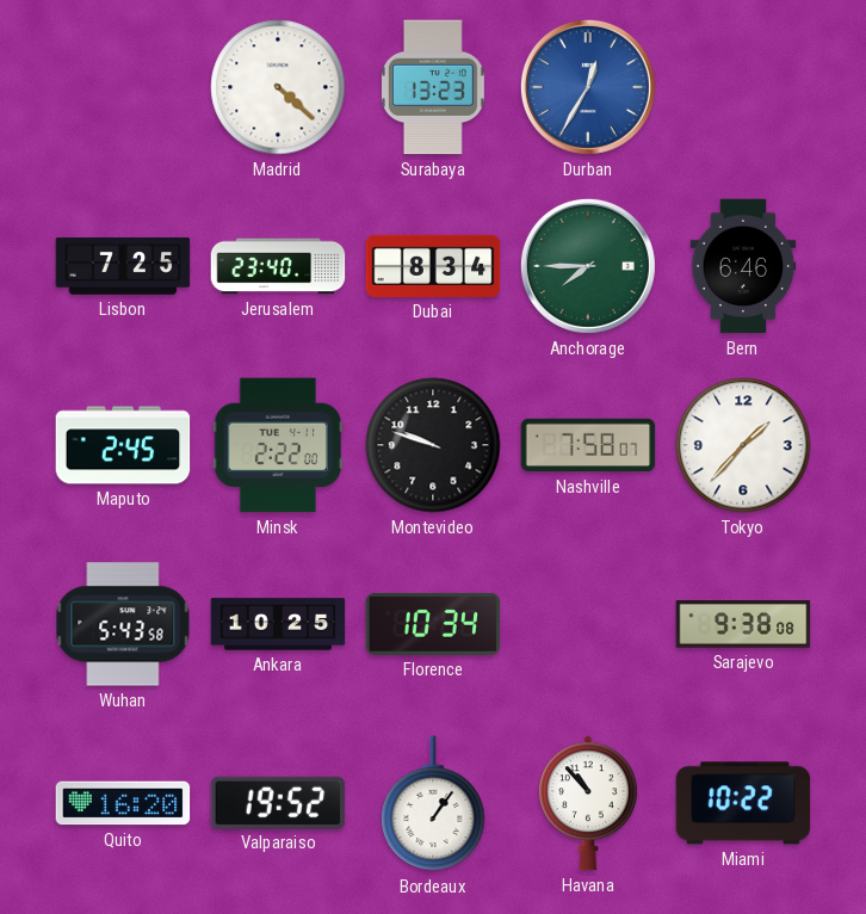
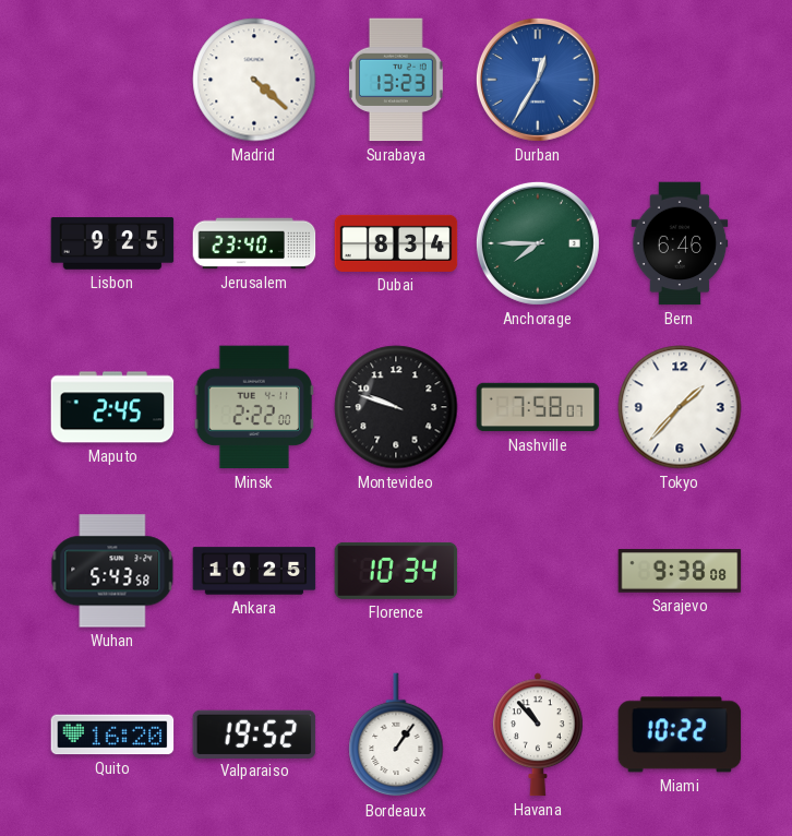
Lisbon: 7:25 -> 9:25
